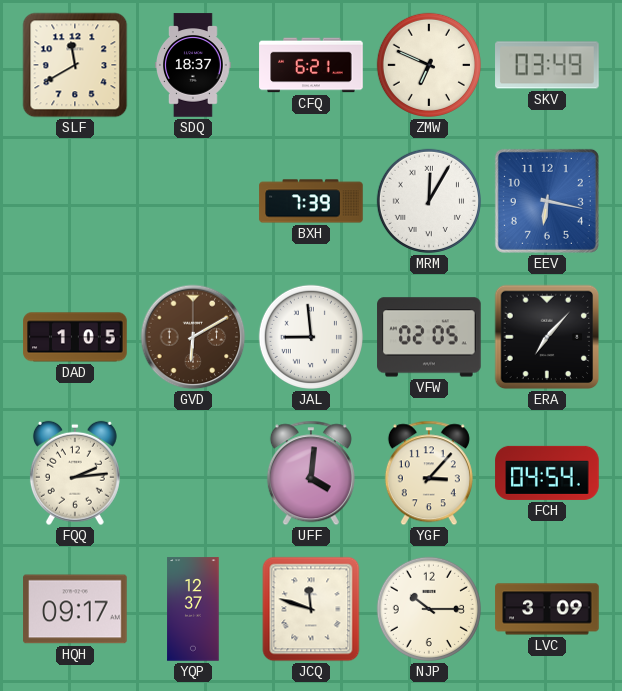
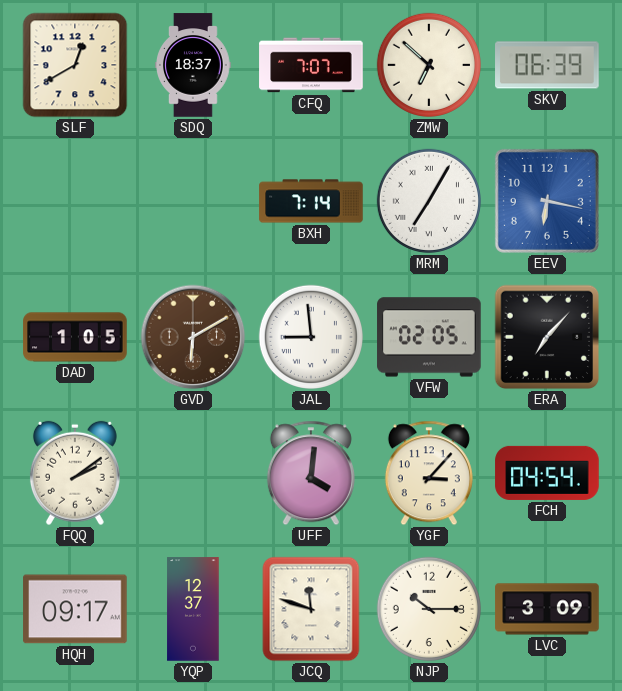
SLF: 11:40 -> 12:40
CFQ: 6:21 -> 7:07
ZMW: 6:49 -> 6:52
SKV: 03:49 -> 06:39
BXH: 7:39 -> 7:14
MRM: 12:05 -> 7:05
FQQ: 2:14 -> 2:09
